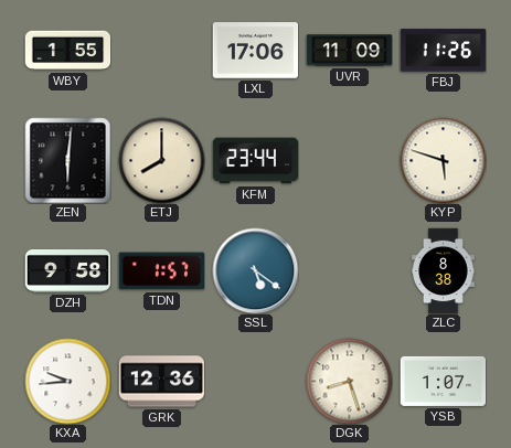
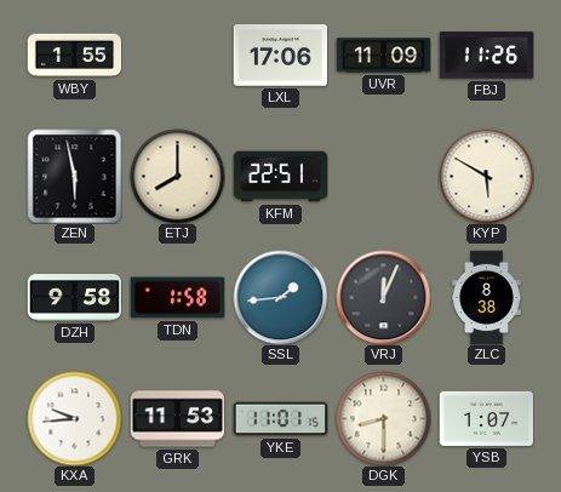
ZEN: 6:01 -> 5:58
KFM: 23:44 -> 22:51
KYP: 5:48 -> 5:50
TDN: 1:57 -> 1:58
SSL: 5:21 -> 1:44
VRJ: none -> 12:04
GRK: 12:36 -> 11:53
YKE: none -> 11:01
DGK: 8:27 -> 8:30
